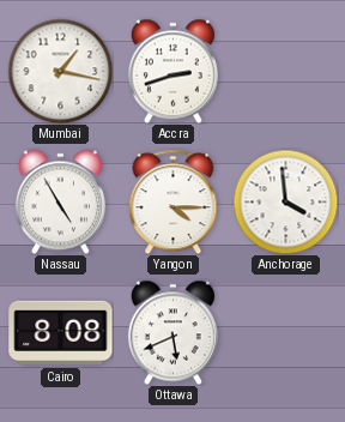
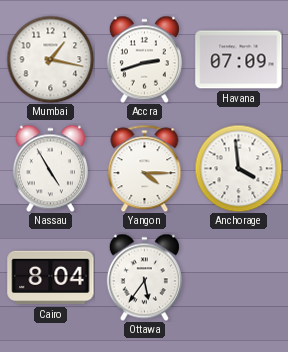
Havana: none -> 07:09
Cairo: 8:08 -> 8:04
Ottawa: 5:41 -> 5:36
